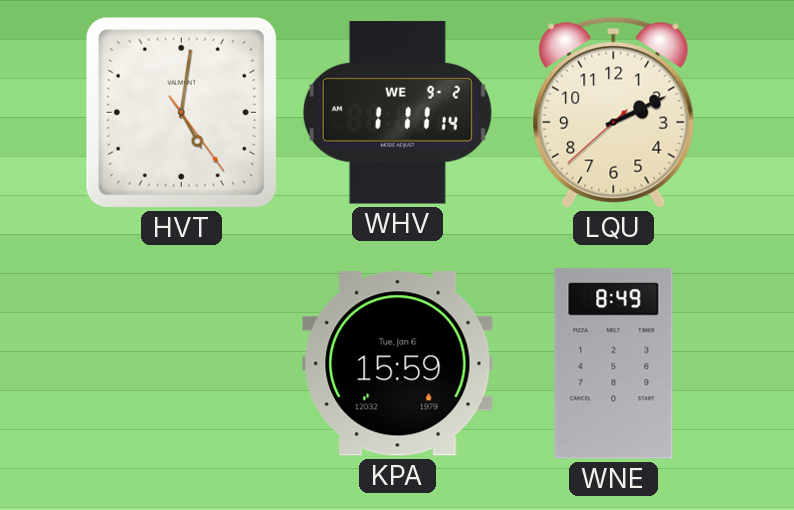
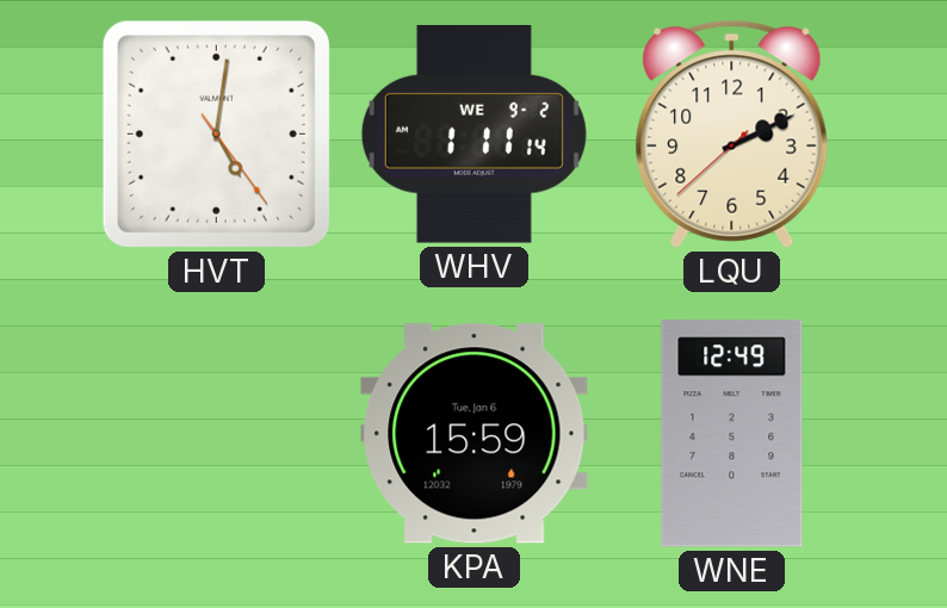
WNE: 8:49 -> 12:49
